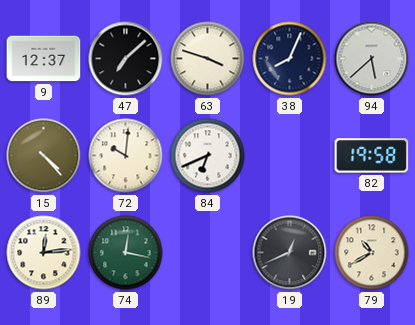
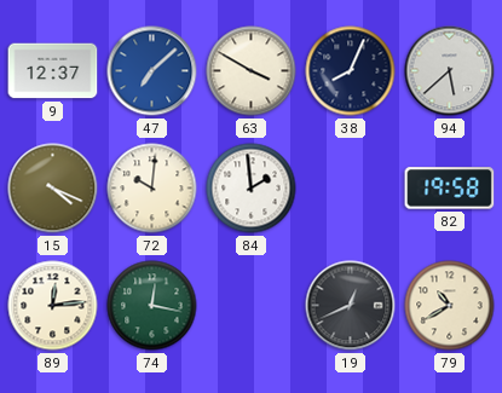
47 dial: black -> blue
63: 3:48 -> 3:50
15: 4:23 -> 4:19
84: 6:41 -> 1:59
